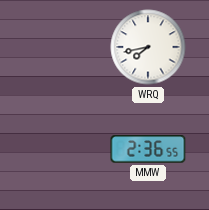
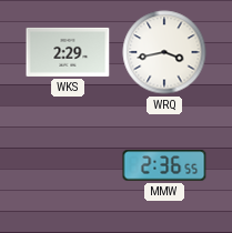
WKS: none -> 2:29
WRQ: 7:43 -> 3:43
